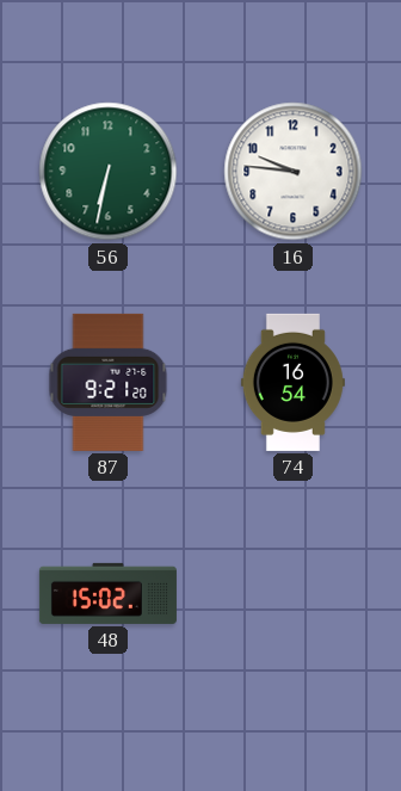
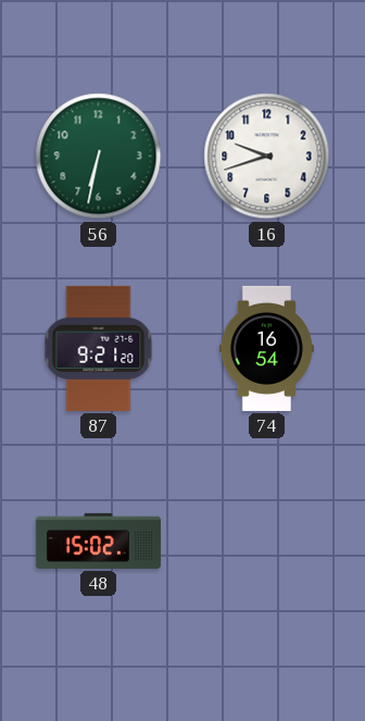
16: 9:46 -> 9:42
